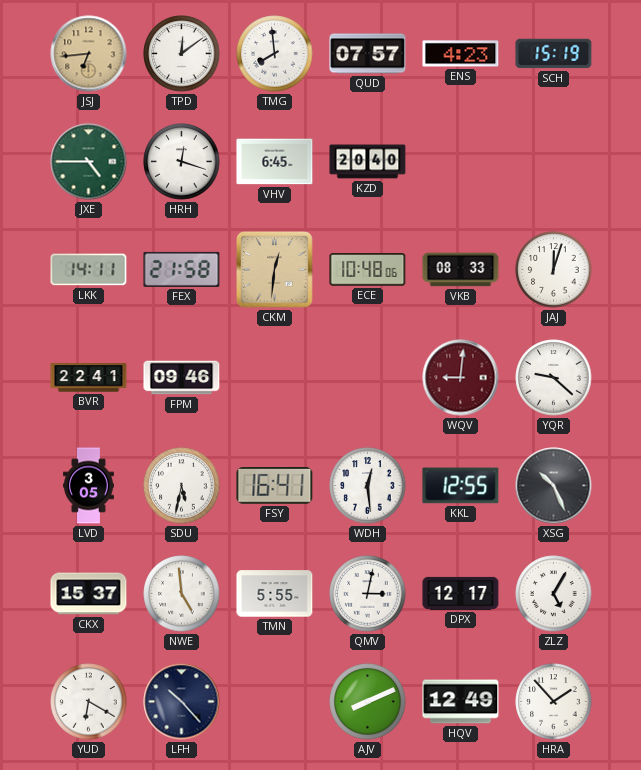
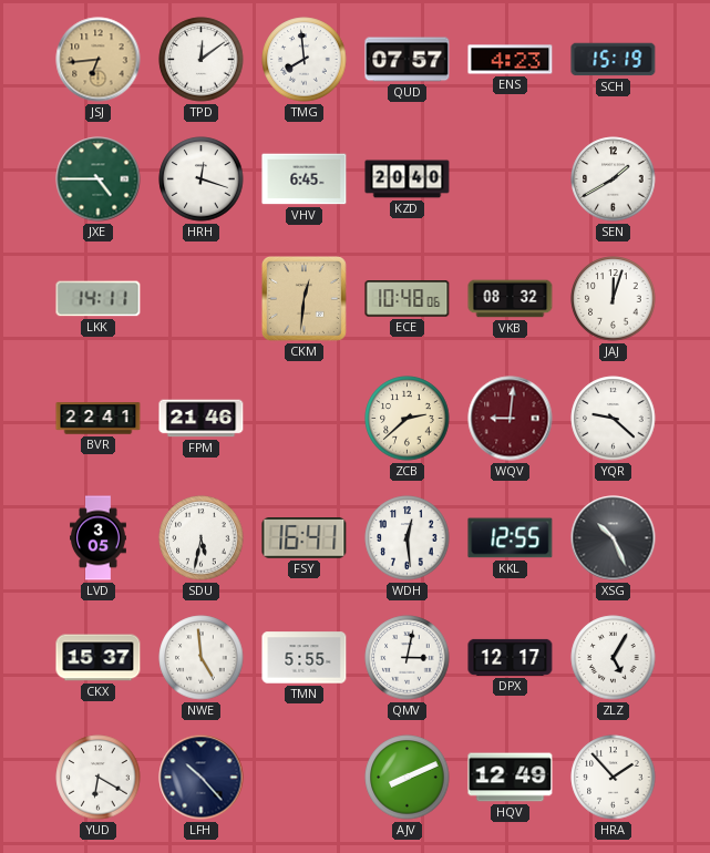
SEN: none -> 1:40
FEX: 21:58 -> none
VKB: 08:33 -> 08:32
FPM: 09:46 -> 21:46
ZCB: none -> 2:38
